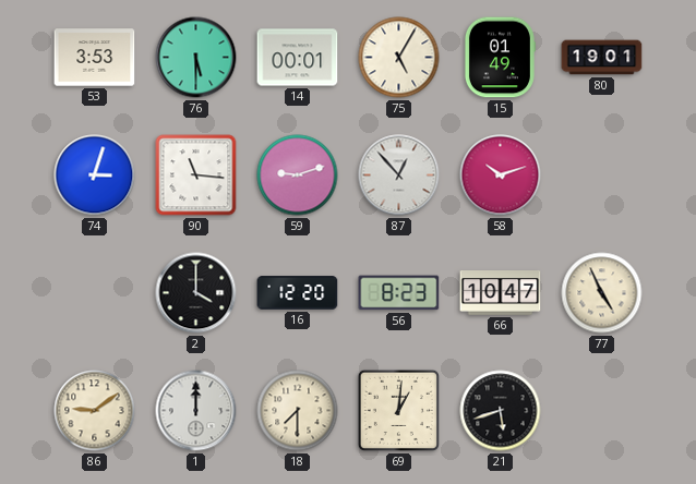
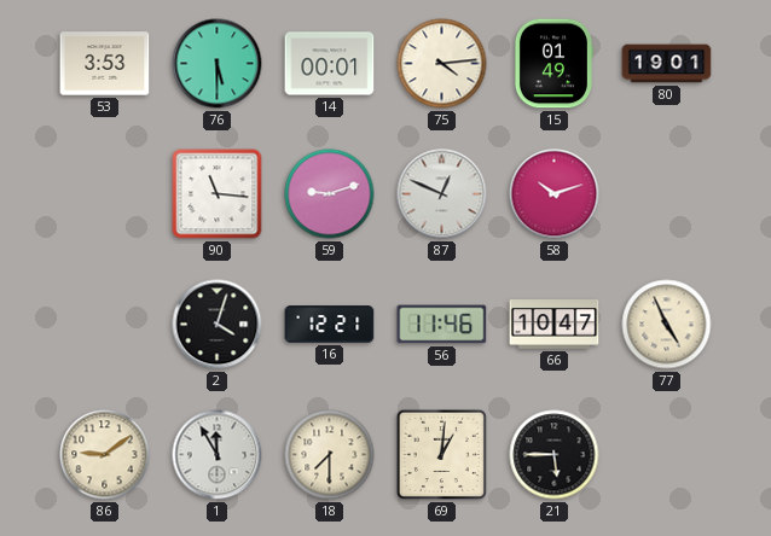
75: 5:05 -> 4:14
74: 3:03 -> none
87: 12:53 -> 12:49
2: 4:00 -> 4:03
16: 12:20 -> 12:21
56: 8:23 -> 11:46
1: 12:00 -> 11:55
21: 5:42 -> 5:45
